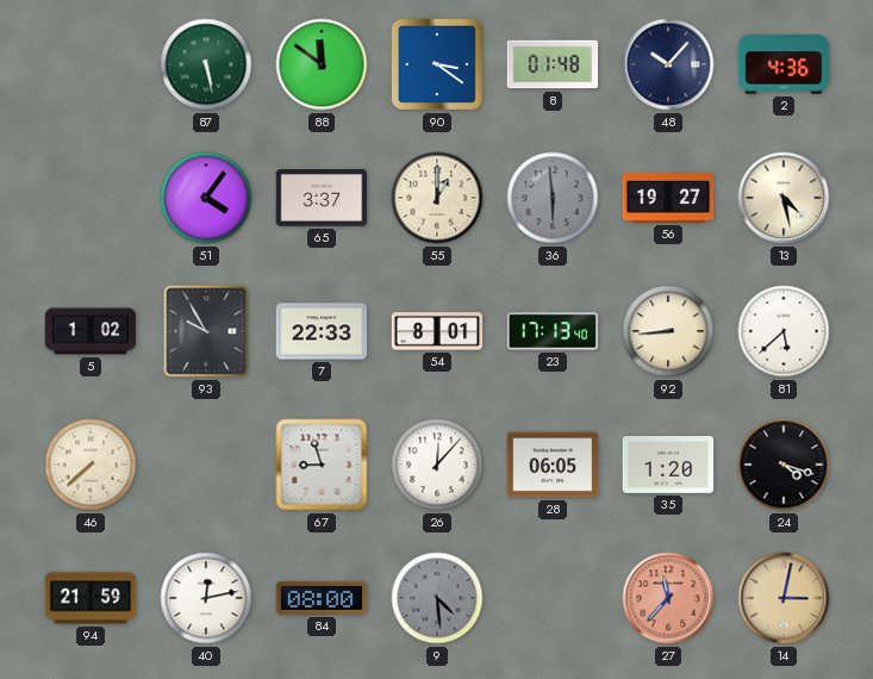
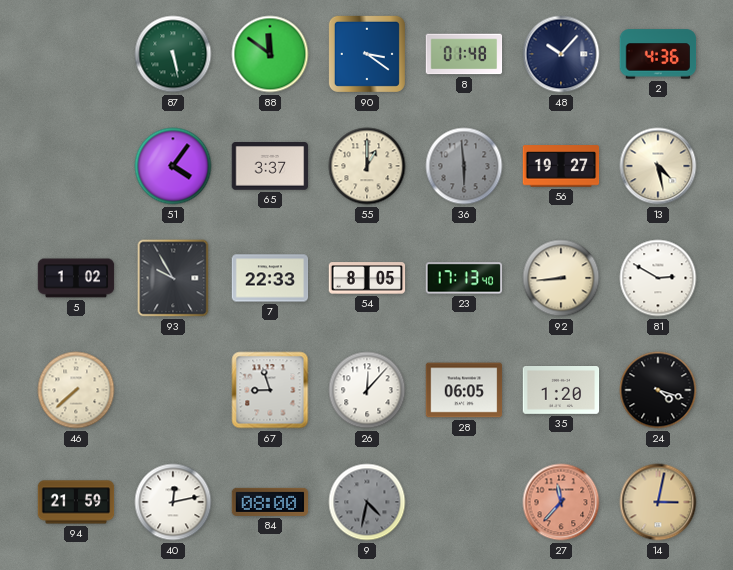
54: 8:01 -> 8:05
81: 5:38 -> 2:50
9: 4:29 -> 4:32
